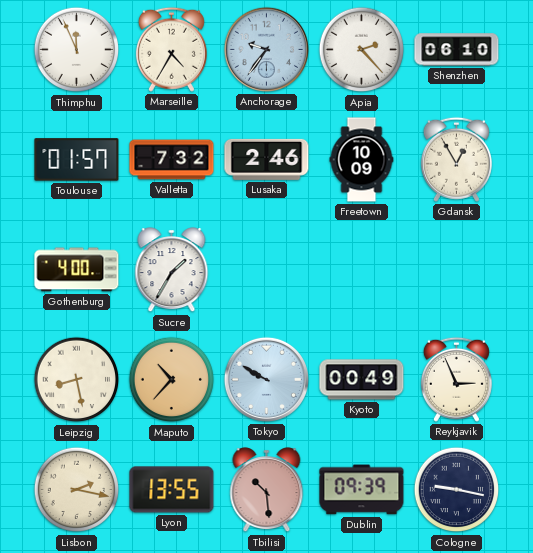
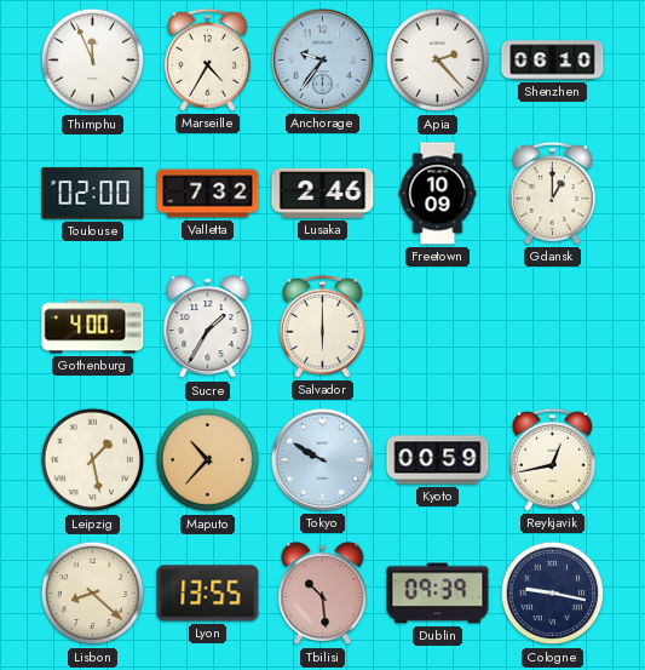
Toulouse: 01:57 -> 02:00
Gdansk: 12:55 -> 1:00
Salvador: none -> 6:00
Leipzig: 8:28 -> 1:28
Kyoto: 00:49 -> 00:59
Reykjavik: 2:56 -> 12:43
Lisbon: 2:17 -> 8:22
